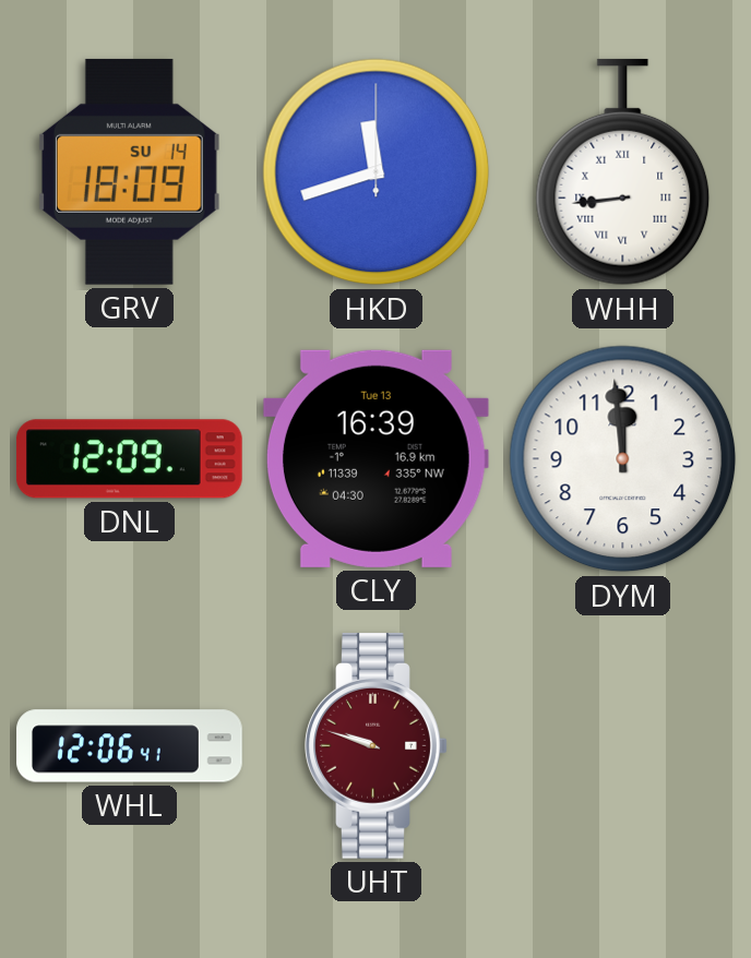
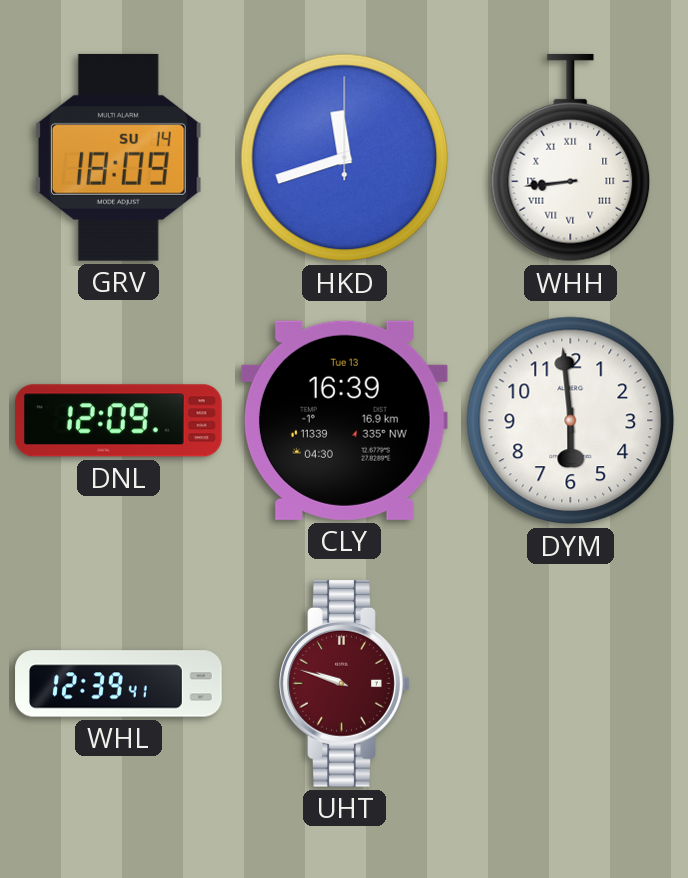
DYM: 11:59 -> 5:59
WHL: 12:06 -> 12:39
